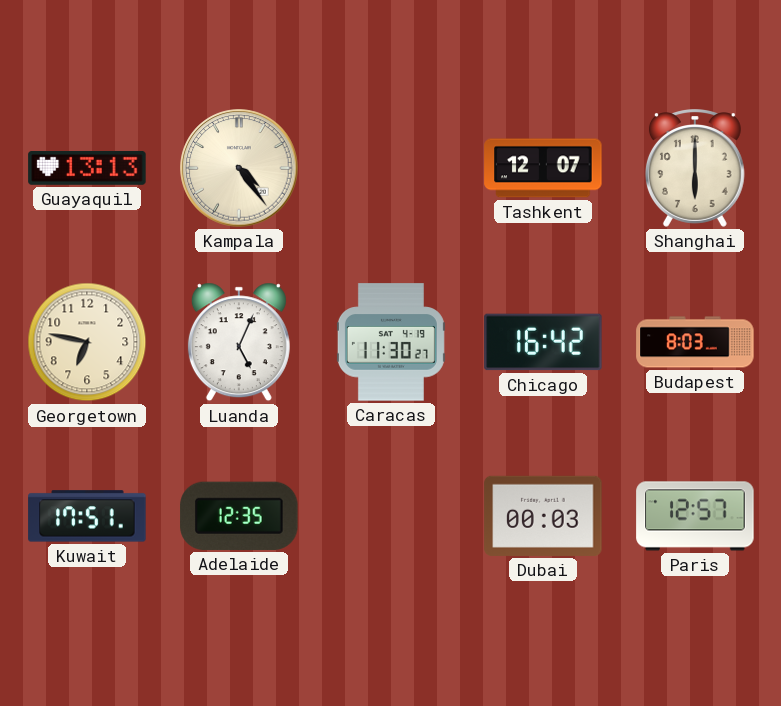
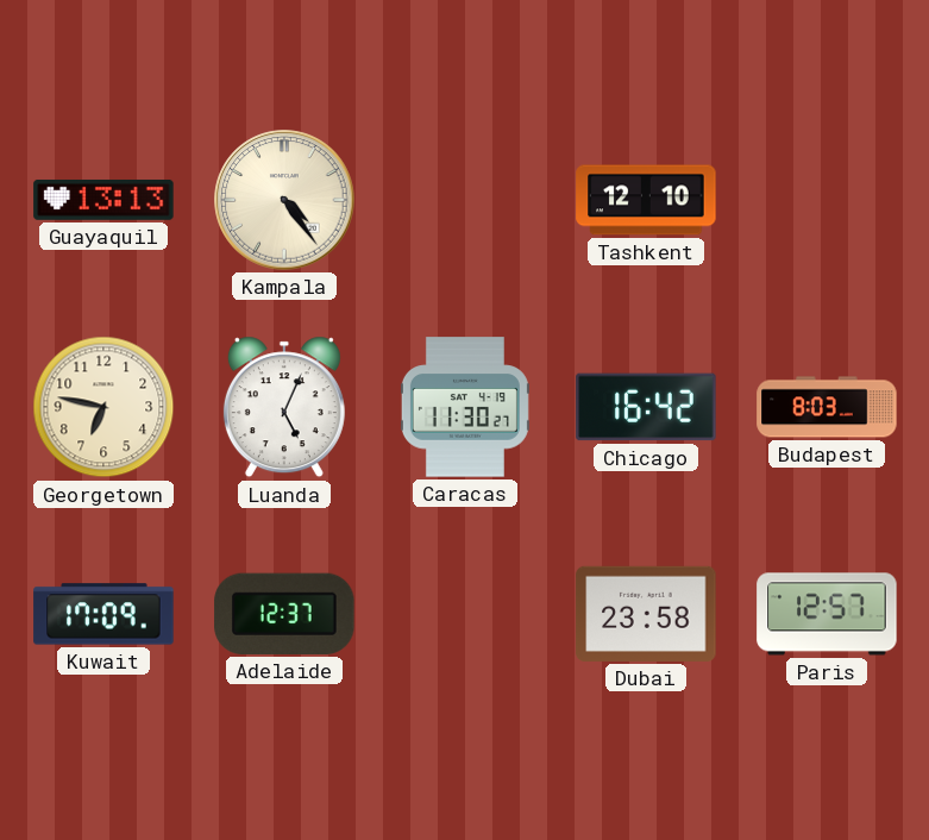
Tashkent: 12:07 -> 12:10
Shanghai: 6:00 -> none
Kuwait: 17:51 -> 17:09
Adelaide: 12:35 -> 12:37
Dubai: 00:03 -> 23:58
